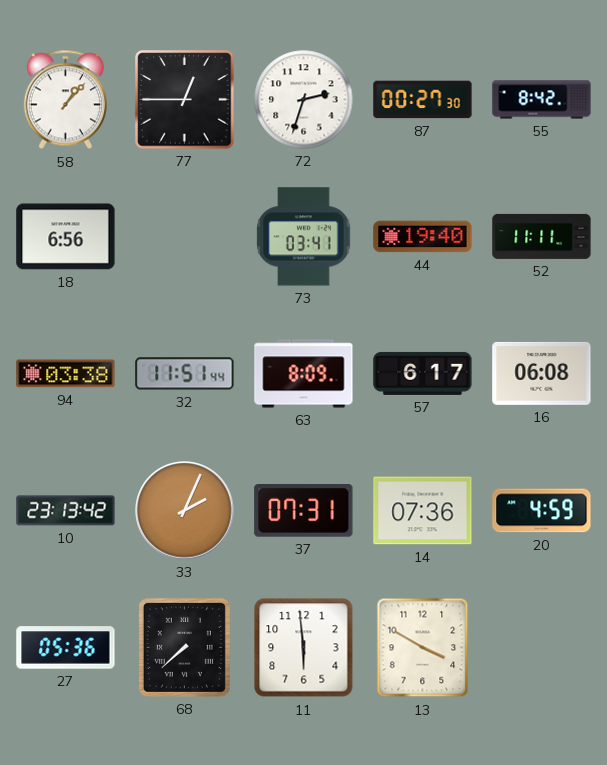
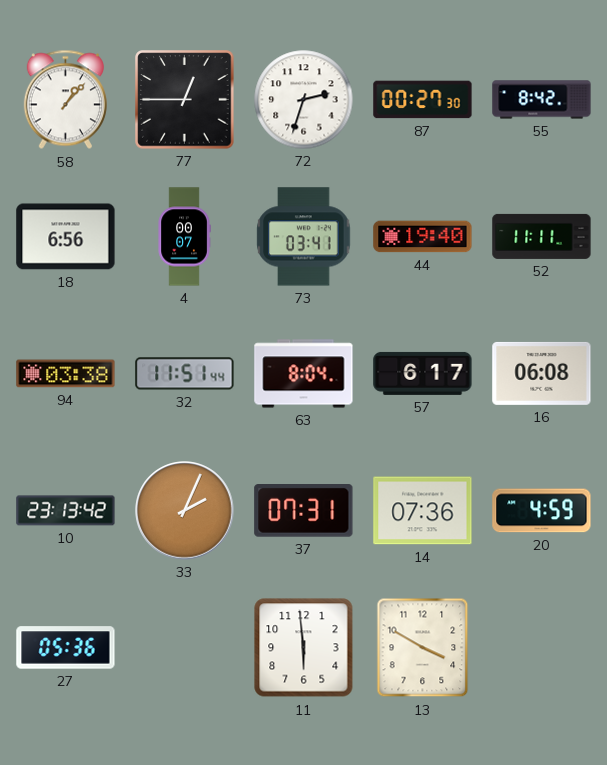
4: none -> 00:07
63: 8:09 -> 8:04
68: 7:38 -> none
